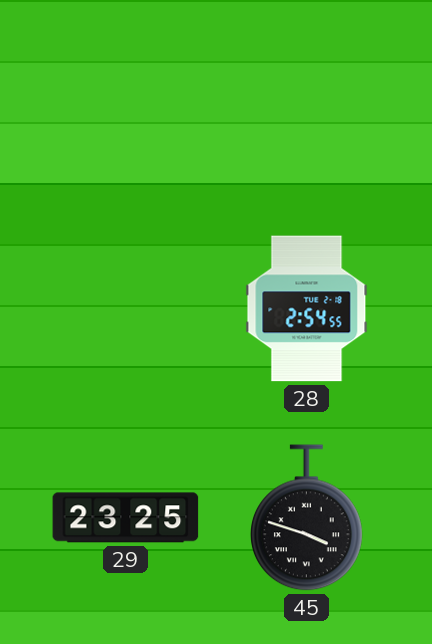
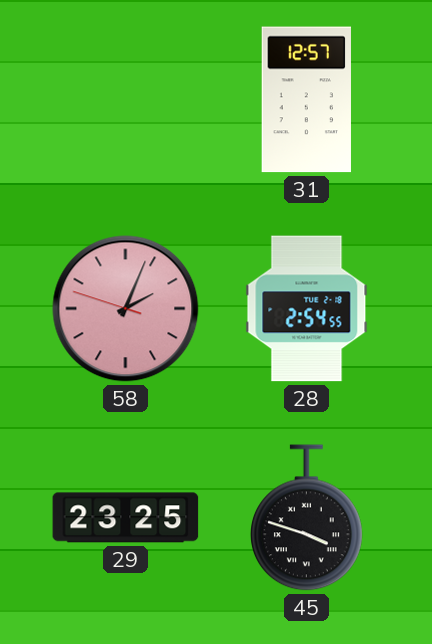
31: none -> 12:57
58: none -> 2:03
